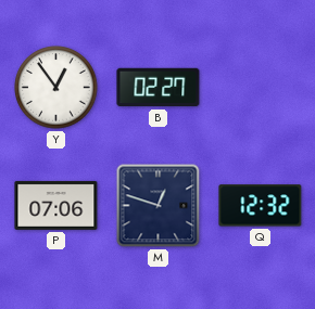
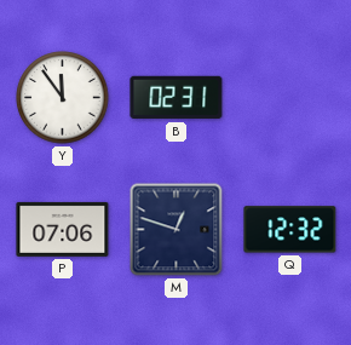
Y: 12:54 -> 11:54
B: 02:27 -> 02:31
